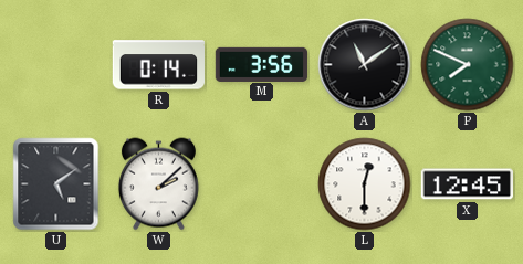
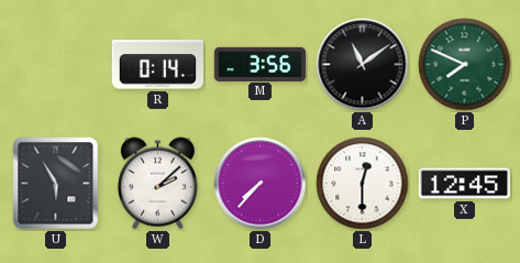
U: 5:09 -> 5:55
D: none -> 7:37
